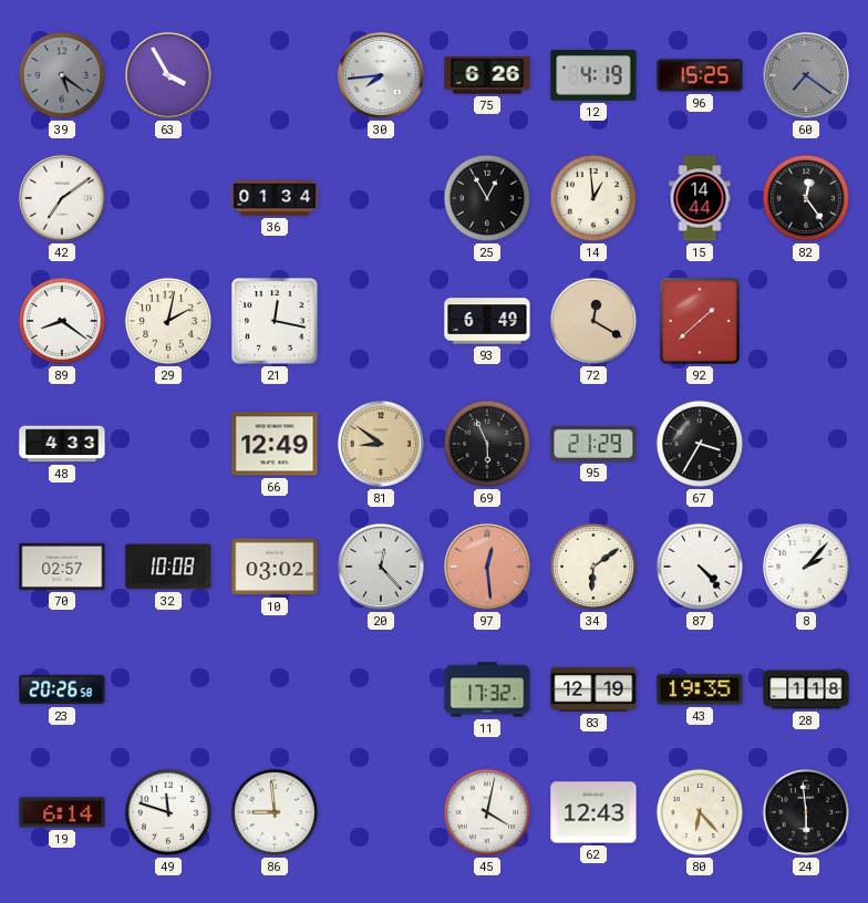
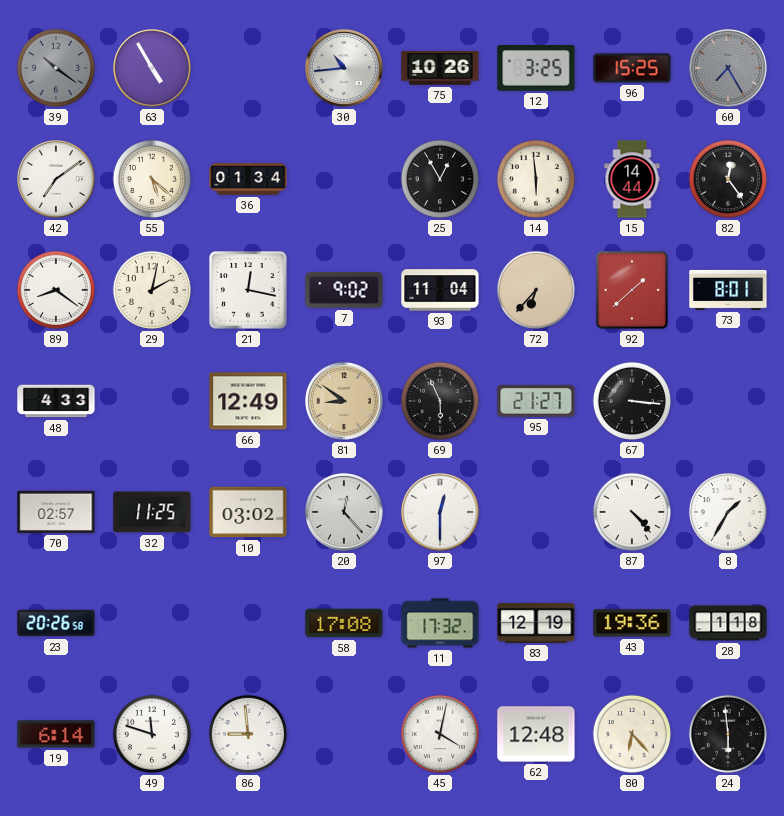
39: 5:21 -> 10:21
63: 3:55 -> 4:55
30: 7:44 -> 10:44
75: 6:26 -> 10:26
12: 4:19 -> 3:25
60: 7:21 -> 7:25
55: none -> 5:22
14: 12:59 -> 5:59
7: none -> 9:02
93: 6:49 -> 11:04
72: 12:20 -> 6:37
73: none -> 8:01
95: 21:29 -> 21:27
67: 3:35 -> 3:16
32: 10:08 -> 11:25
97: 12:29 -> 12:30
97 dial: salmon -> white
34: 6:09 -> none
8: 2:07 -> 1:35
58: none -> 17:08
43: 19:35 -> 19:36
62: 12:43 -> 12:48
